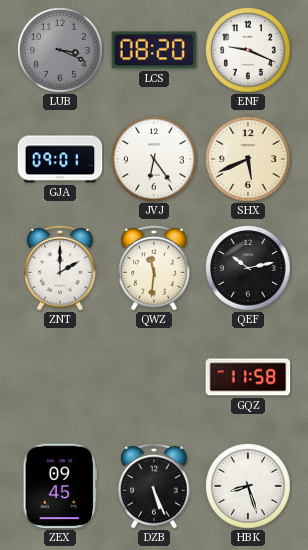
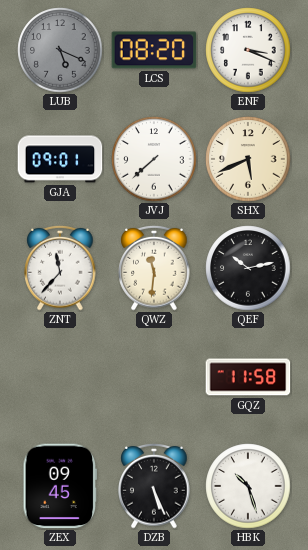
LUB: 3:19 -> 5:19
ENF: 9:19 -> 3:19
JVJ: 6:24 -> 7:38
ZNT: 2:00 -> 11:37
HBK: 8:27 -> 10:27
